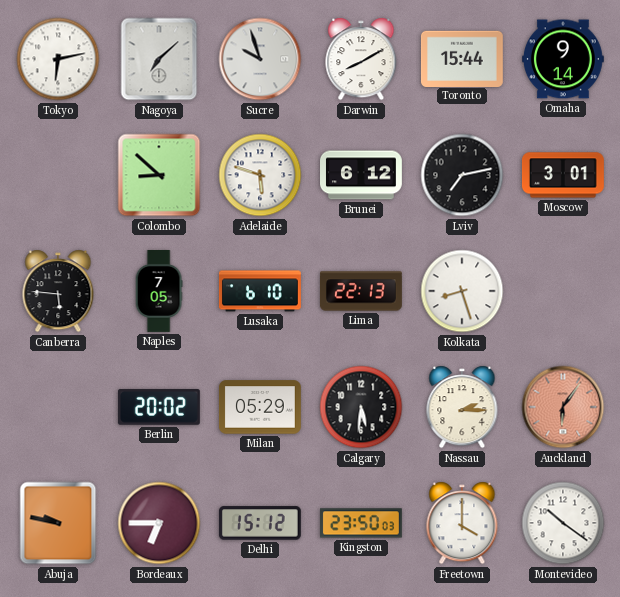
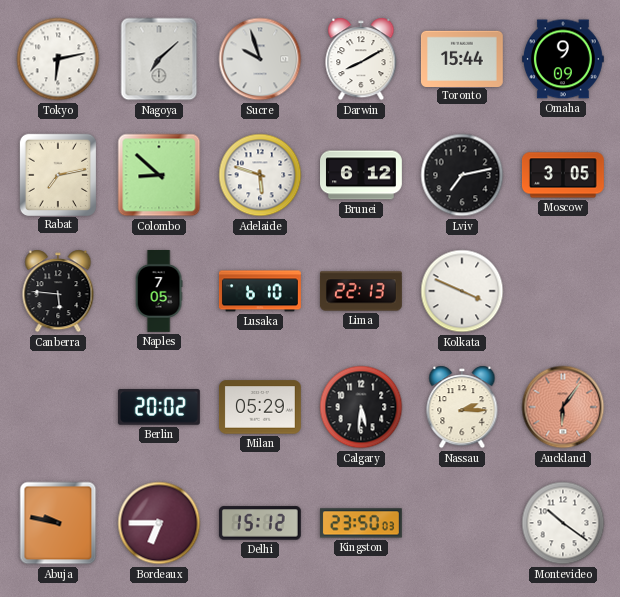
Omaha: 9:14 -> 9:09
Rabat: none -> 7:13
Moscow: 3:01 -> 3:05
Kolkata: 8:27 -> 3:49
Freetown: 4:00 -> none
